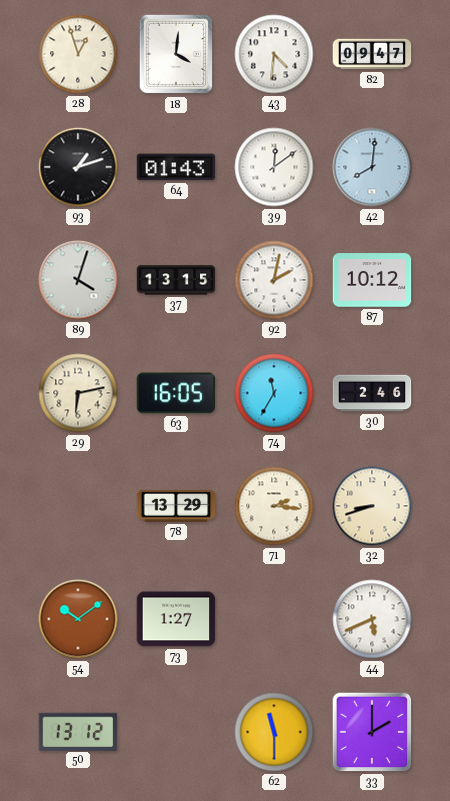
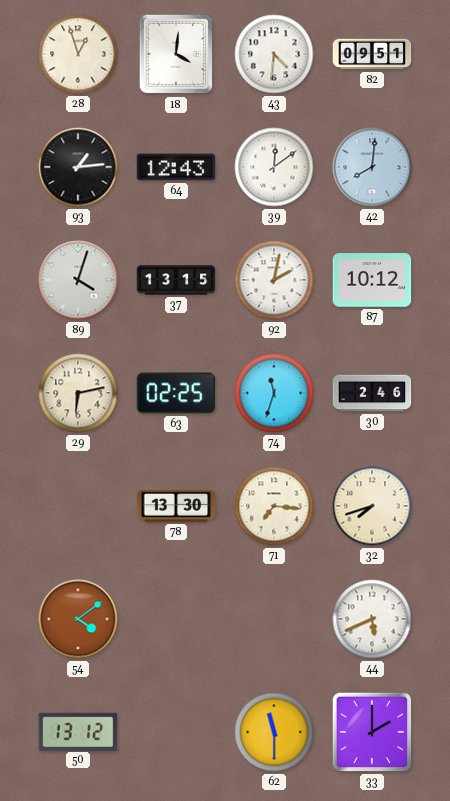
82: 09:47 -> 09:51
93: 1:12 -> 1:14
64: 01:43 -> 12:43
63: 16:05 -> 02:25
74: 11:35 -> 11:33
78: 13:29 -> 13:30
71: 2:16 -> 7:16
32: 8:42 -> 7:42
54: 10:09 -> 4:09
73: 1:27 -> none
